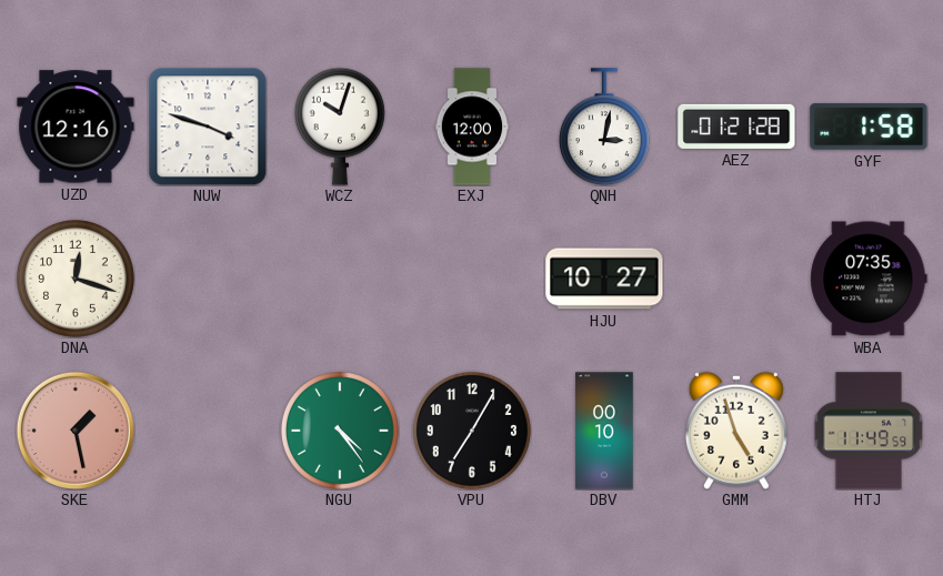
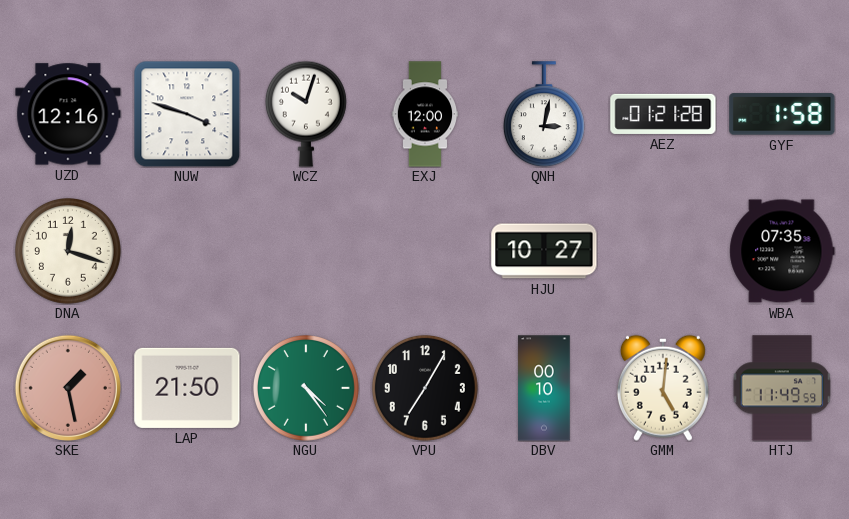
LAP: none -> 21:50
GMM: 4:57 -> 5:01
